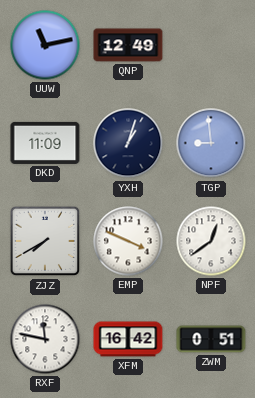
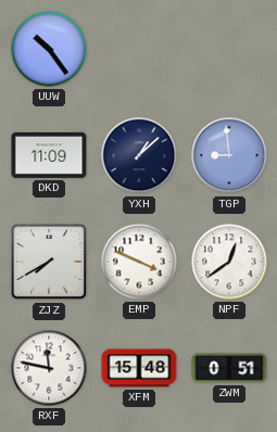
UUW: 11:13 -> 10:24
QNP: 12:49 -> none
YXH: 1:03 -> 1:08
XFM: 16:42 -> 15:48
